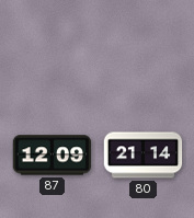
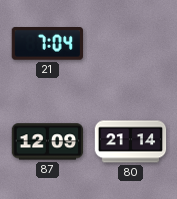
21: none -> 7:04
